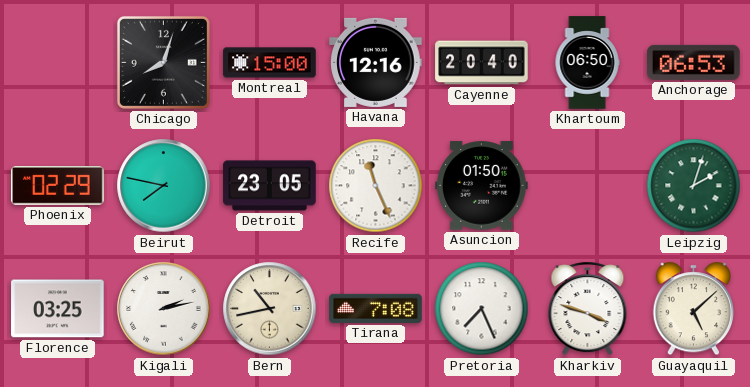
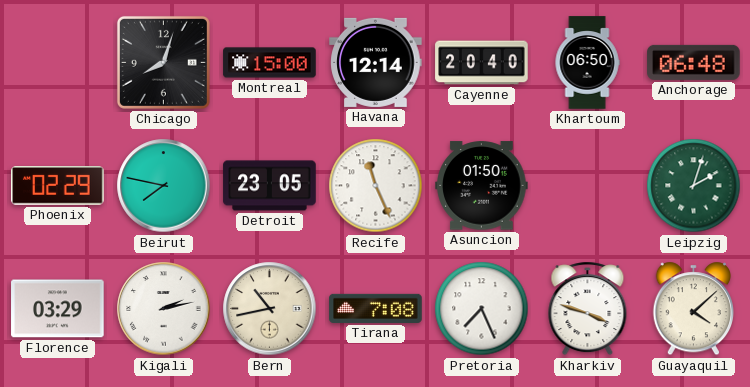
Havana: 12:16 -> 12:14
Anchorage: 06:53 -> 06:48
Florence: 03:25 -> 03:29
Guayaquil: 5:08 -> 4:08
